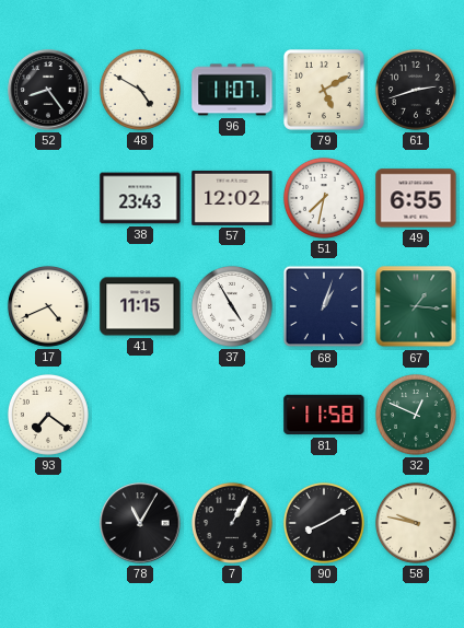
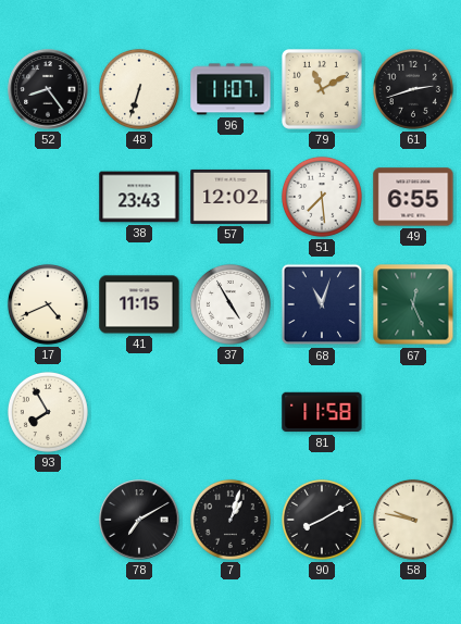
48: 4:50 -> 6:33
79: 5:10 -> 11:10
51: 7:32 -> 7:29
68: 1:03 -> 11:03
67: 1:16 -> 12:26
93: 7:21 -> 7:55
32: 12:49 -> none
78: 11:05 -> 7:10
7: 1:05 -> 1:03
